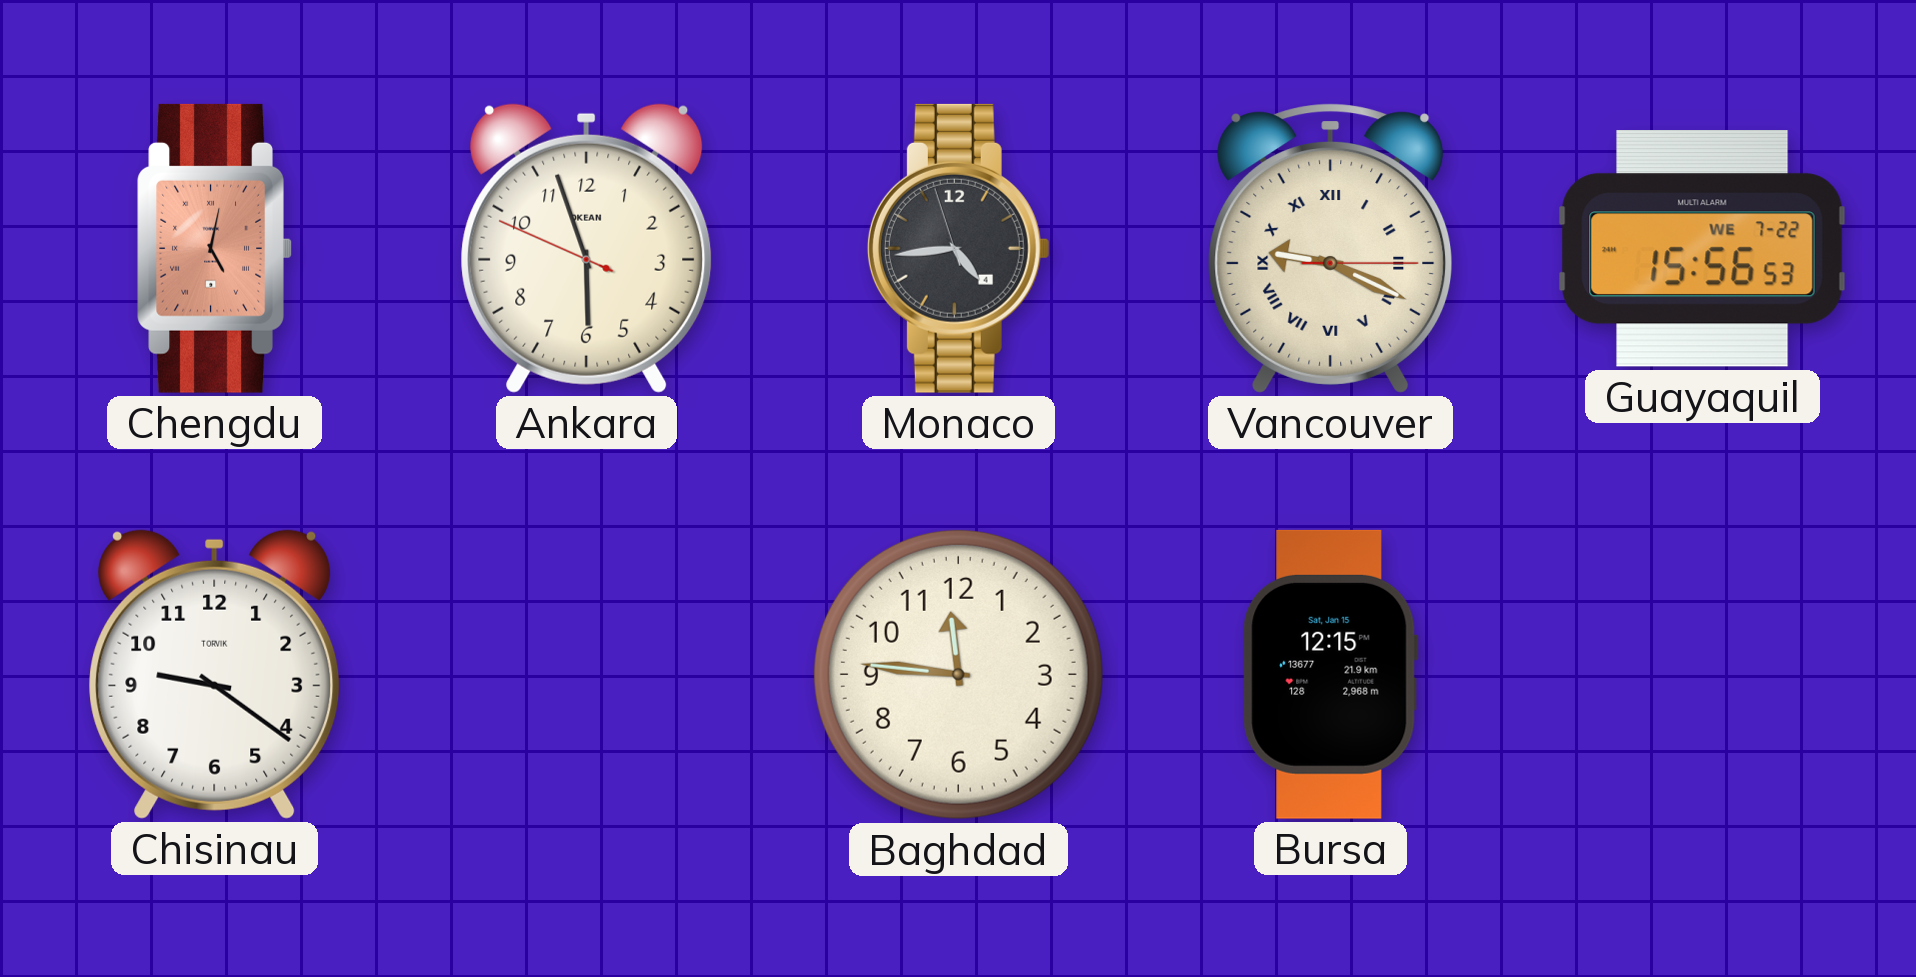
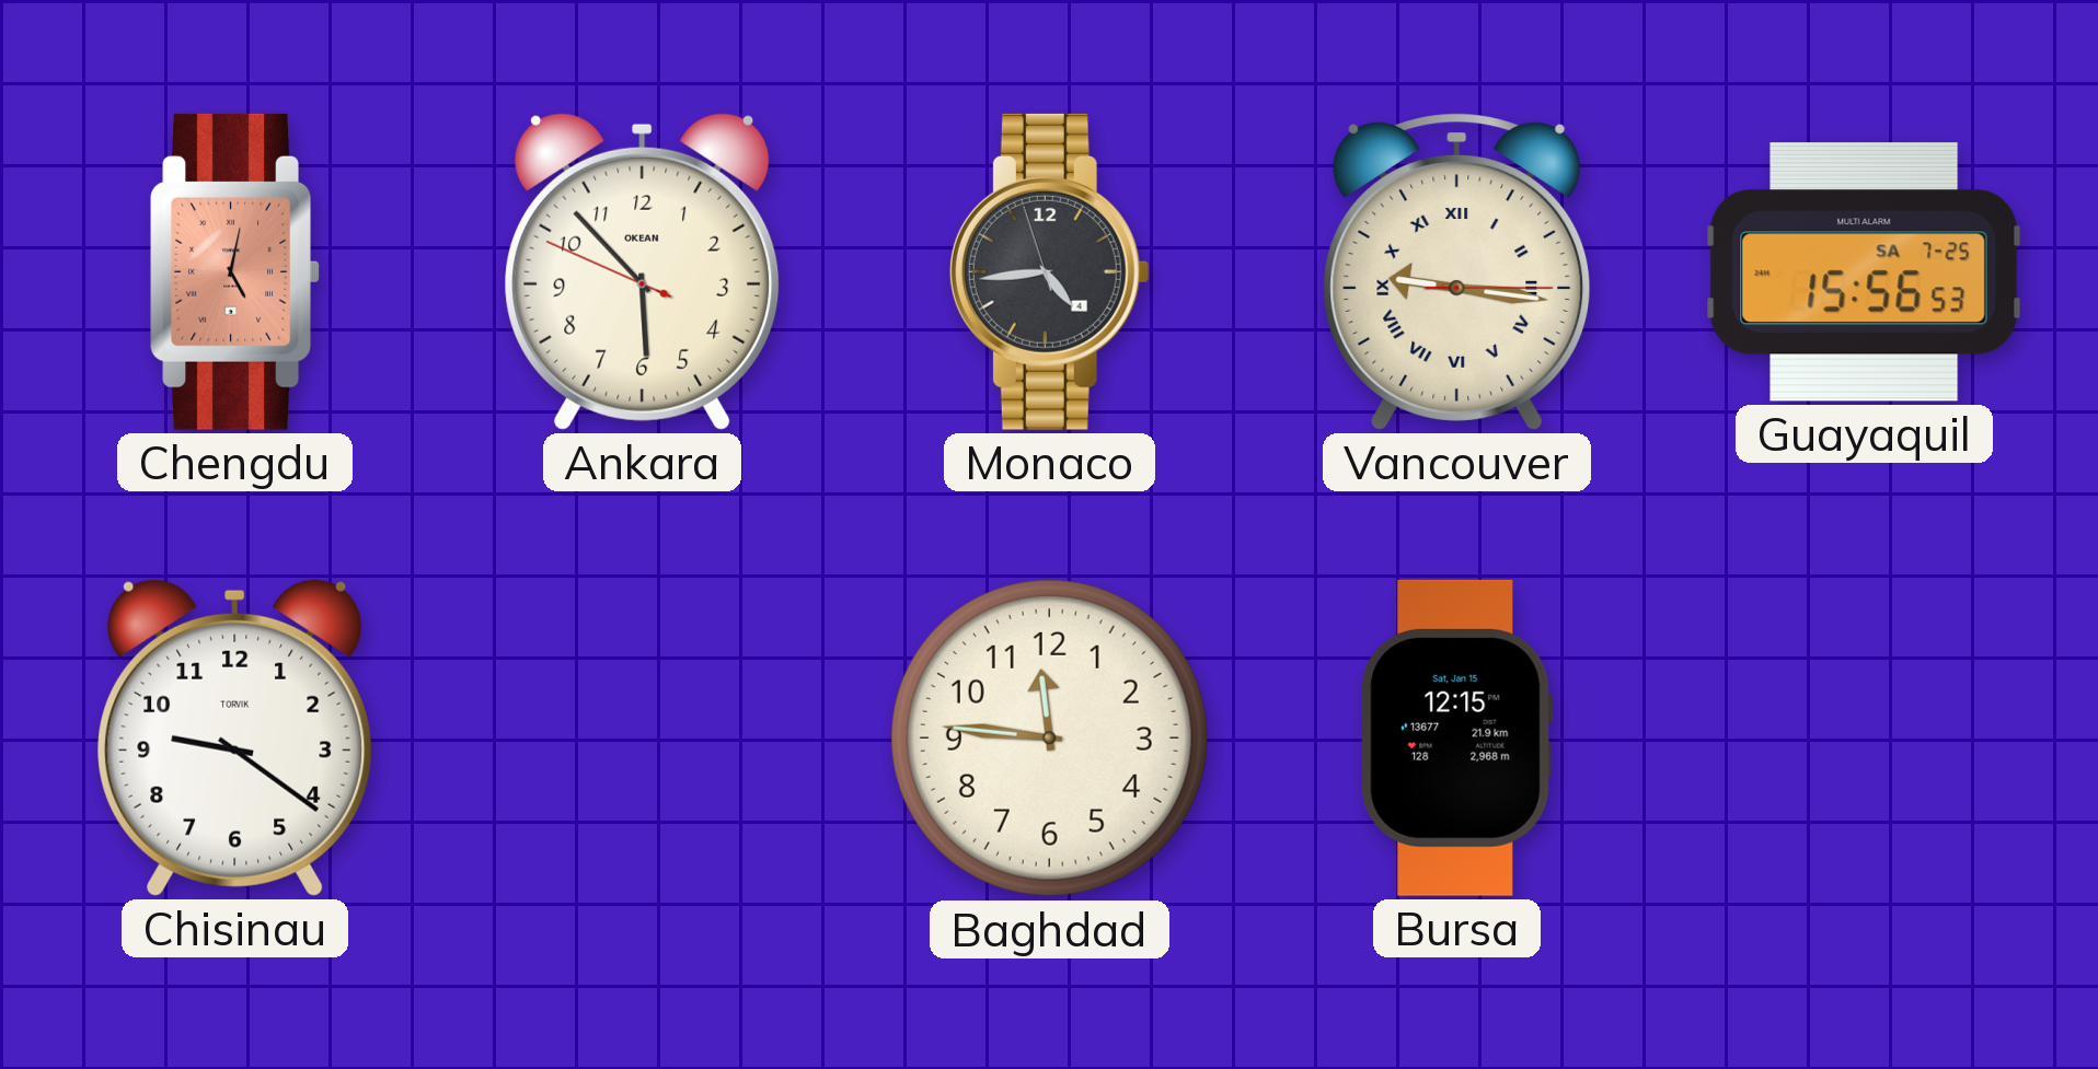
Ankara: 5:56 -> 5:52
Vancouver: 9:19 -> 9:16
Guayaquil date: WE 7-22 -> SA 7-25
